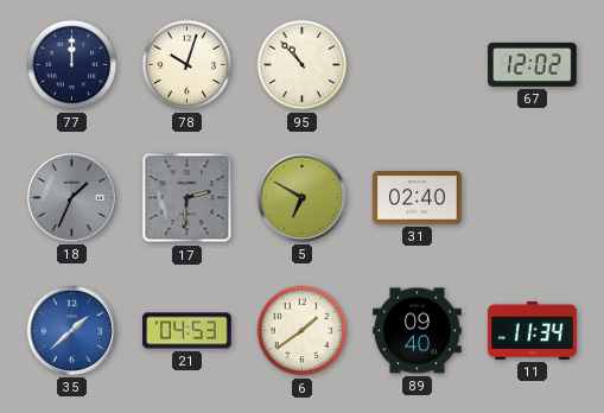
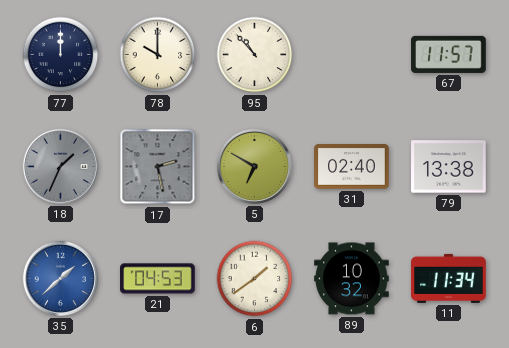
78: 10:03 -> 10:00
67: 12:02 -> 11:57
17: 2:31 -> 2:28
79: none -> 13:38
89: 09:40 -> 10:32
